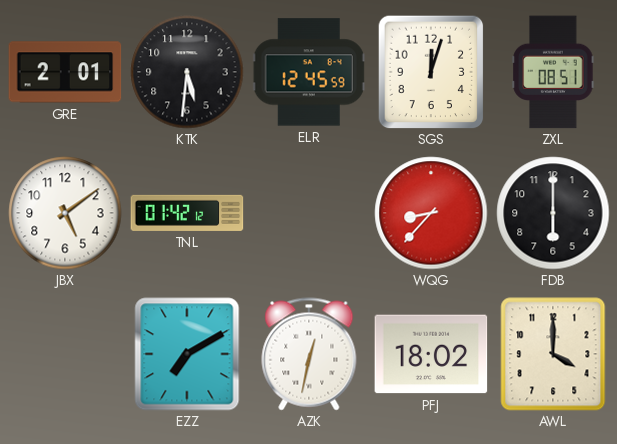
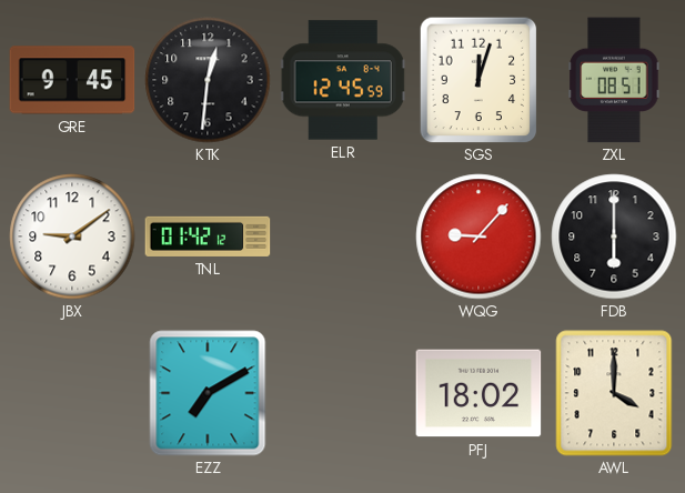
GRE: 2:01 -> 9:45
KTK: 5:31 -> 12:31
JBX: 5:09 -> 9:09
WQG: 8:37 -> 9:07
AZK: 12:32 -> none
